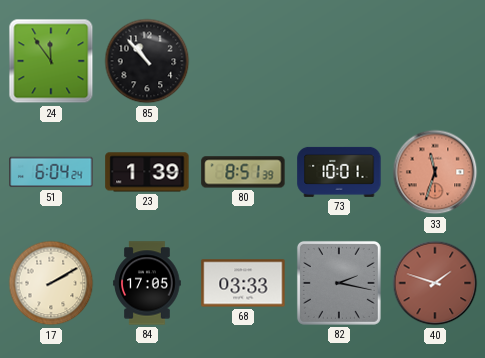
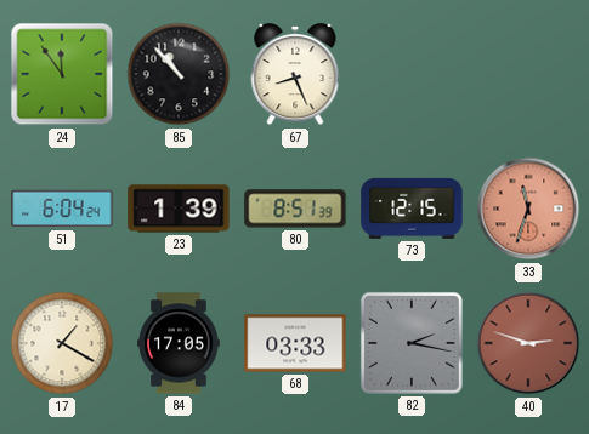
67: none -> 8:26
73: 10:01 -> 12:15
17: 2:10 -> 1:20
40: 1:48 -> 2:48
